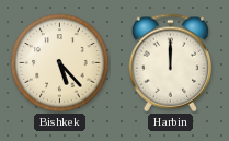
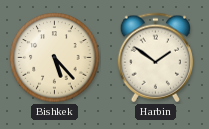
Harbin: 12:00 -> 1:51
